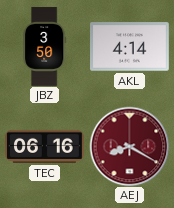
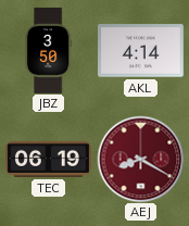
TEC: 06:16 -> 06:19
